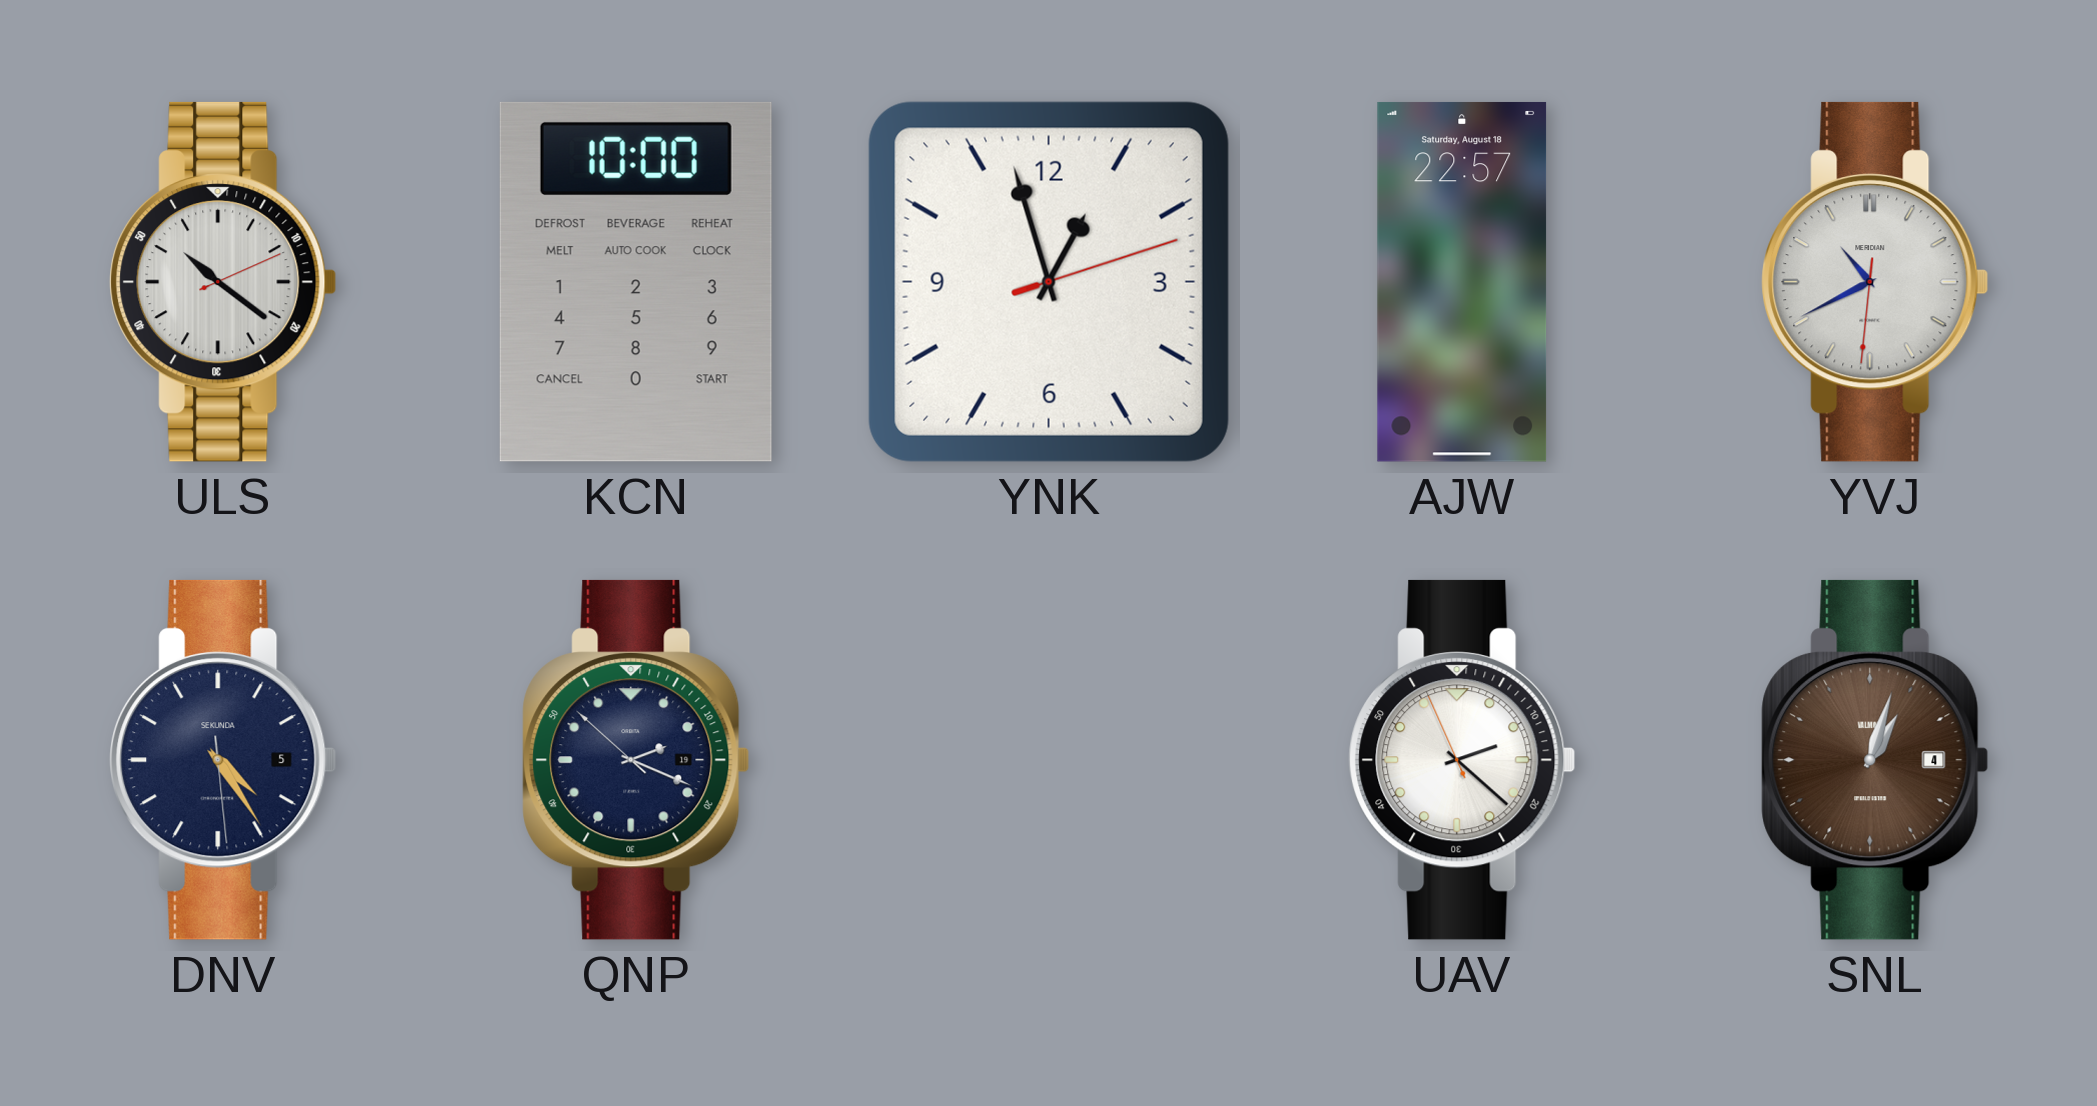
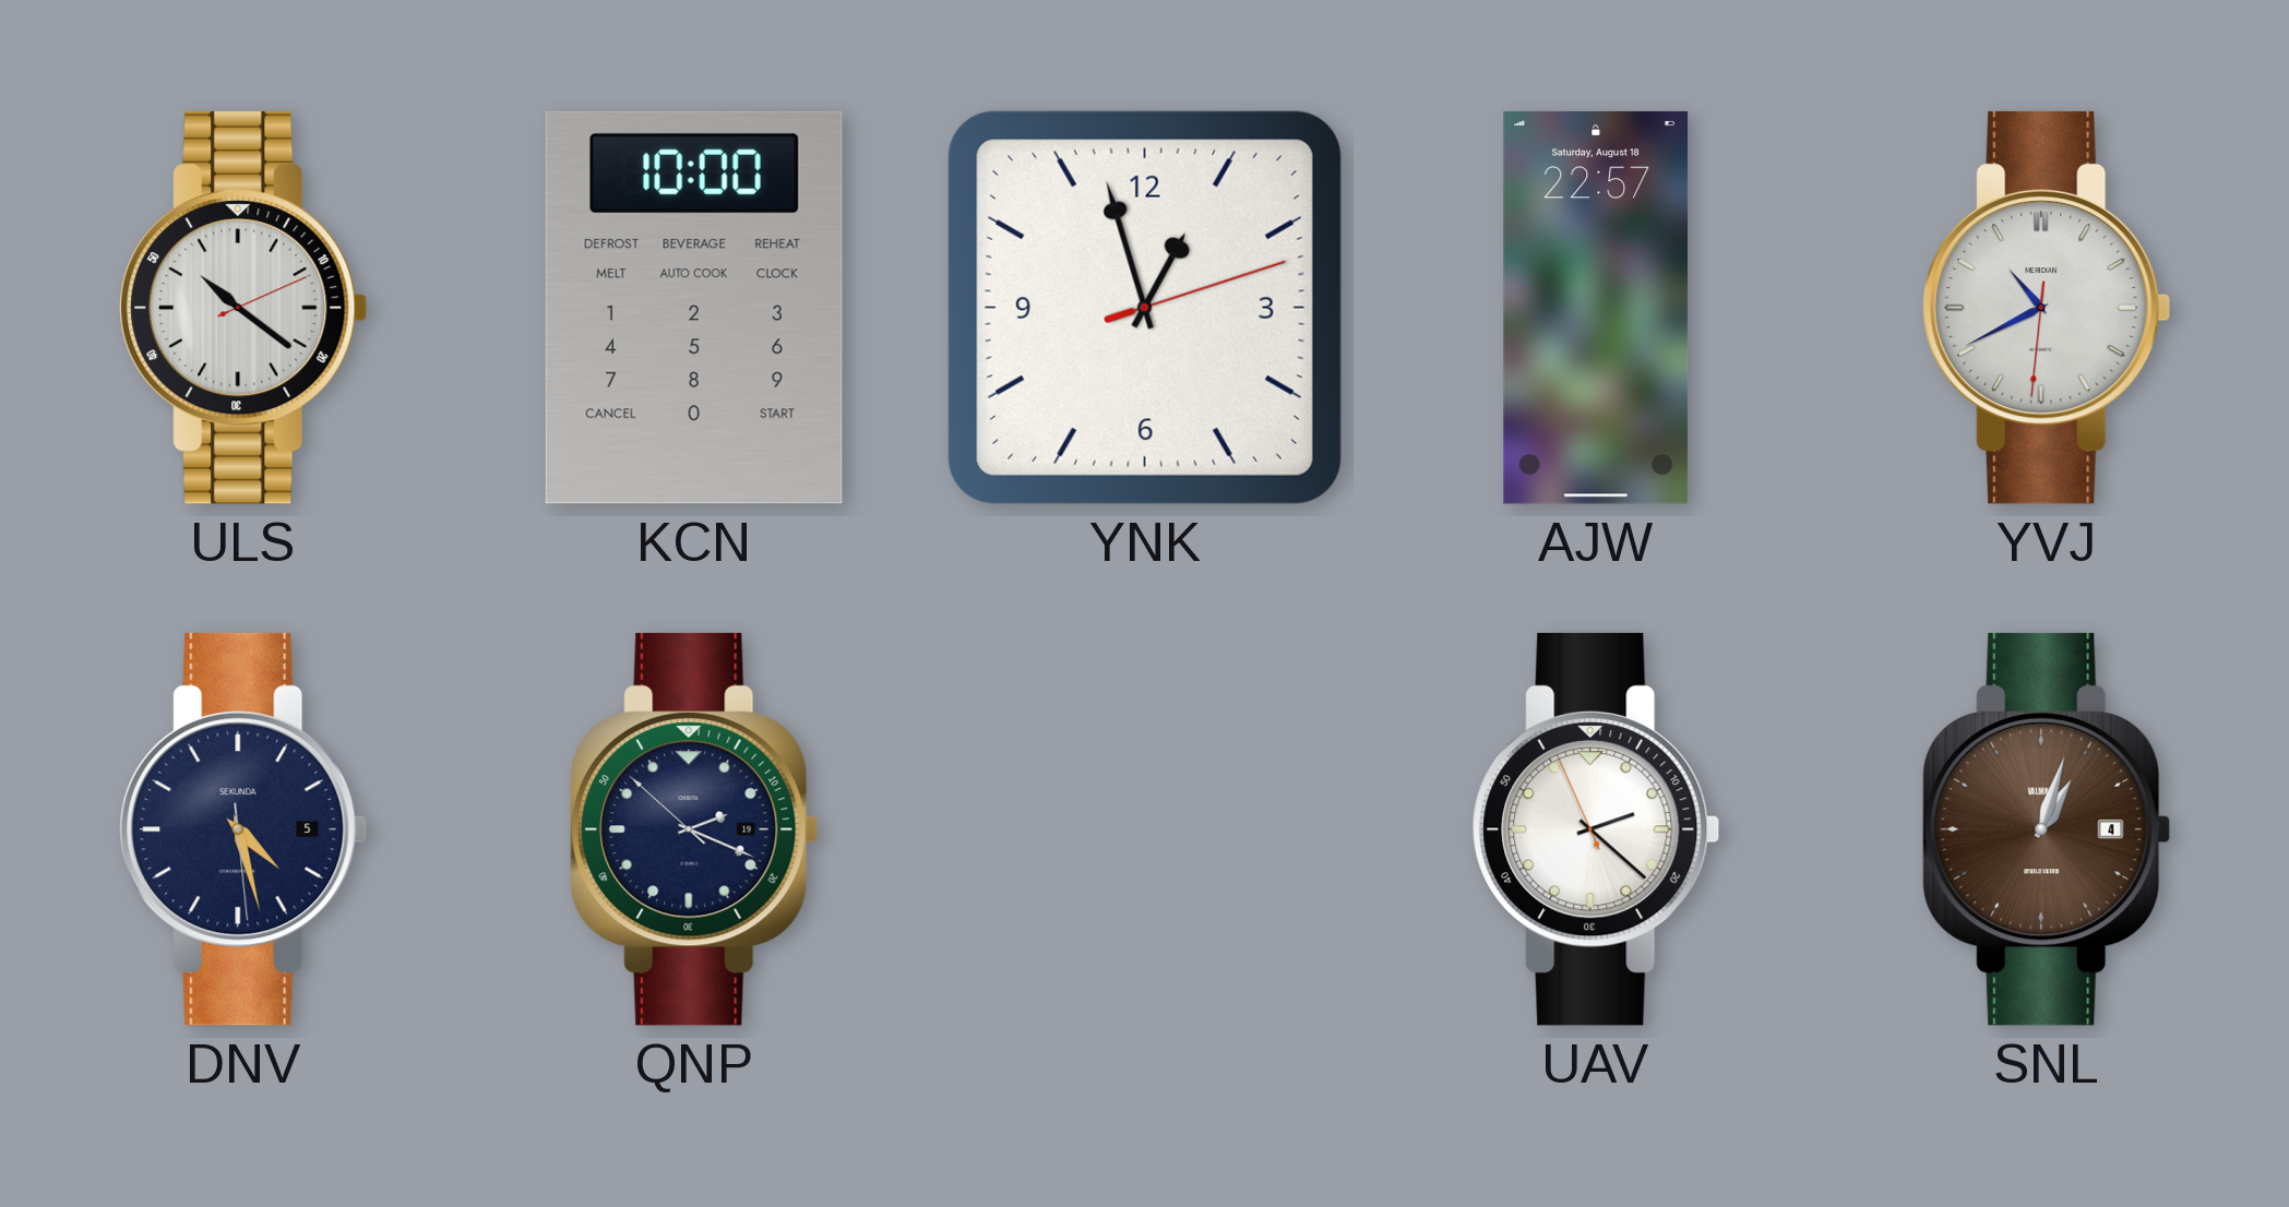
DNV: 4:24 -> 4:27
